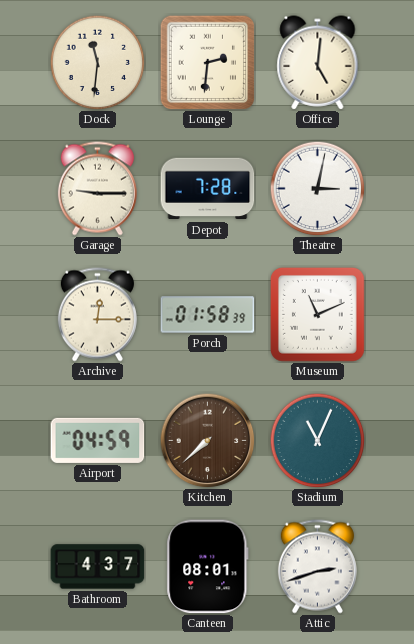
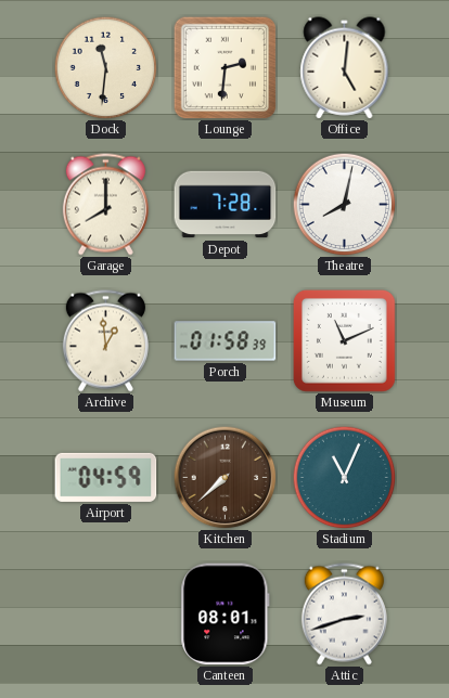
Garage: 9:15 -> 8:00
Theatre: 3:02 -> 8:02
Archive: 12:15 -> 12:59
Bathroom: 4:37 -> none
